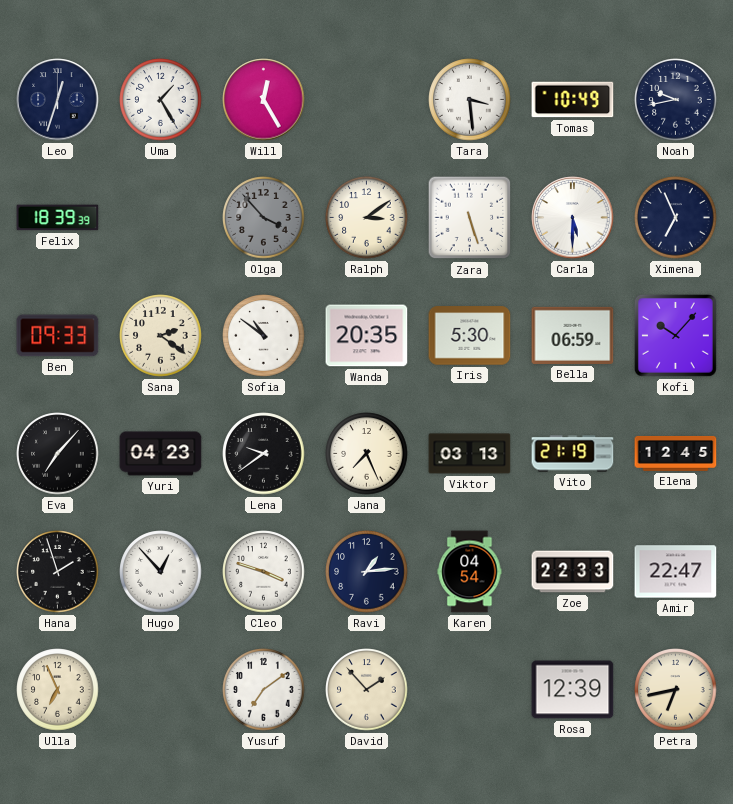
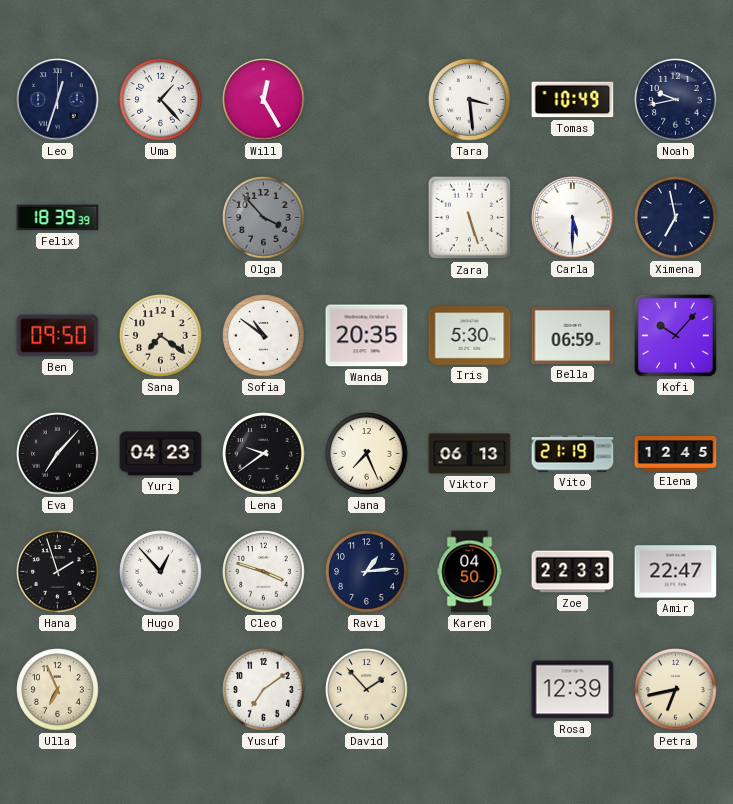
Uma: 1:25 -> 1:23
Ralph: 3:09 -> none
Ximena: 6:56 -> 6:58
Ben: 09:33 -> 09:50
Sana: 2:21 -> 7:21
Viktor: 03:13 -> 06:13
Karen: 04:54 -> 04:50
